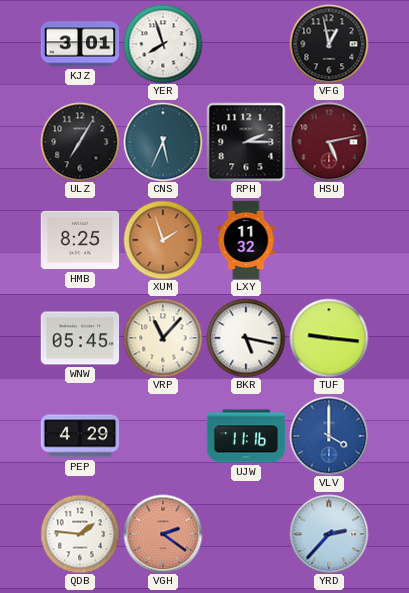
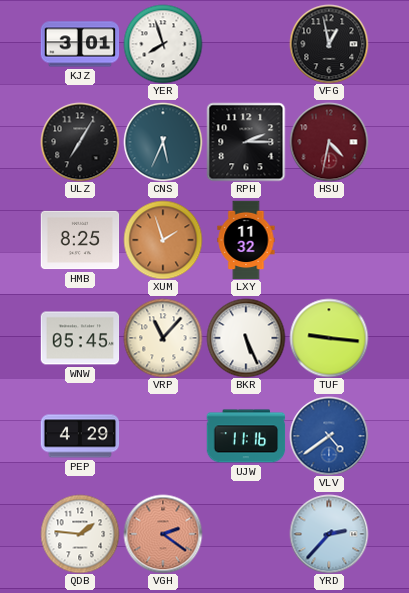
HSU: 5:13 -> 4:32
BKR: 5:17 -> 5:26
VLV: 4:00 -> 4:39
